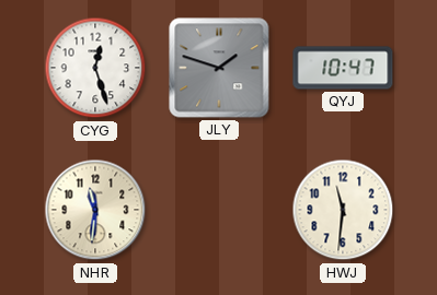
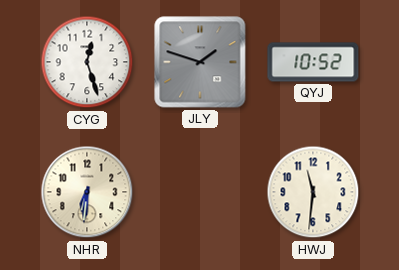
QYJ: 10:47 -> 10:52
NHR: 11:31 -> 6:31
